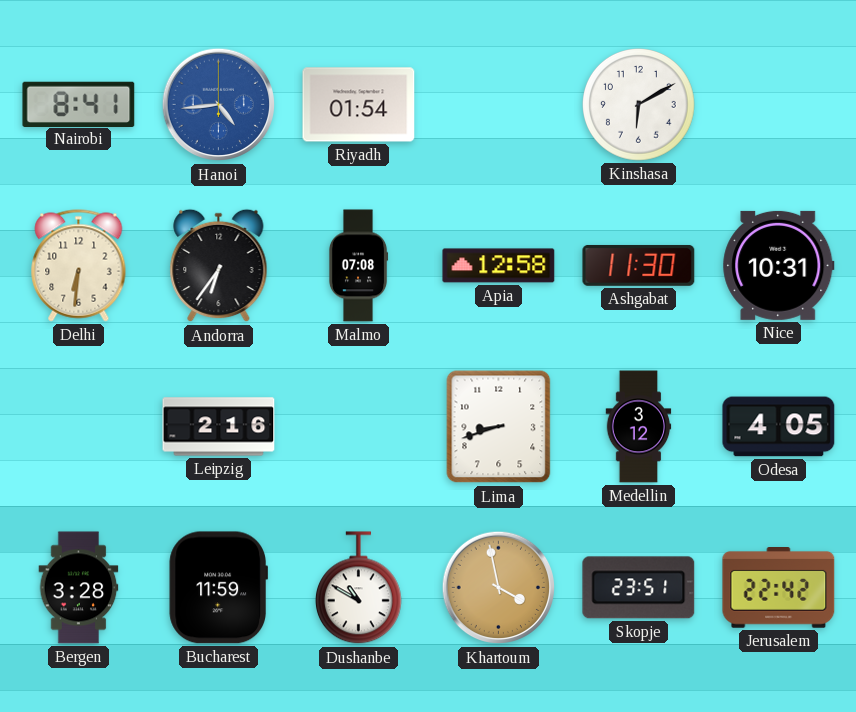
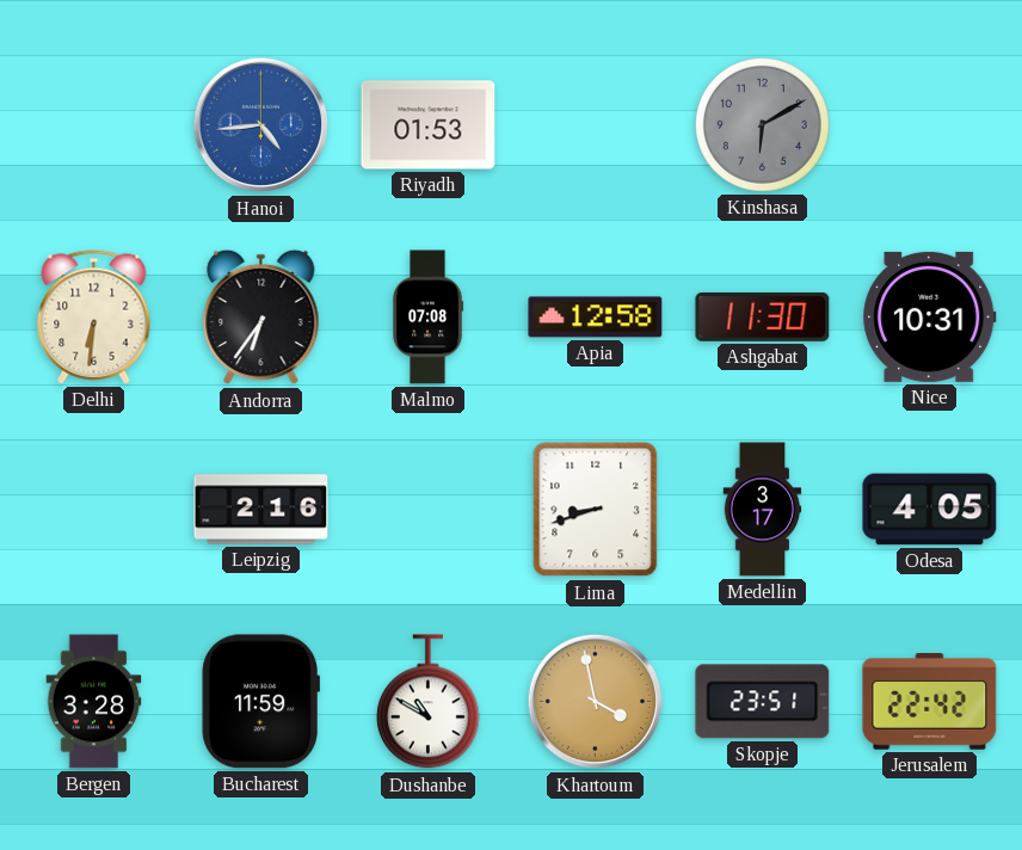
Nairobi: 8:41 -> none
Riyadh: 01:54 -> 01:53
Kinshasa dial: white -> grey
Medellin: 3:12 -> 3:17
